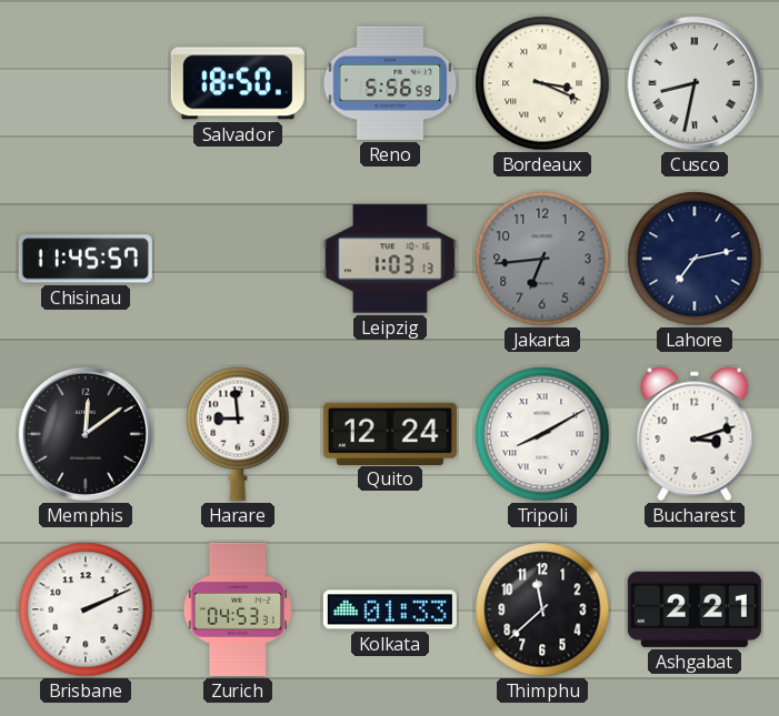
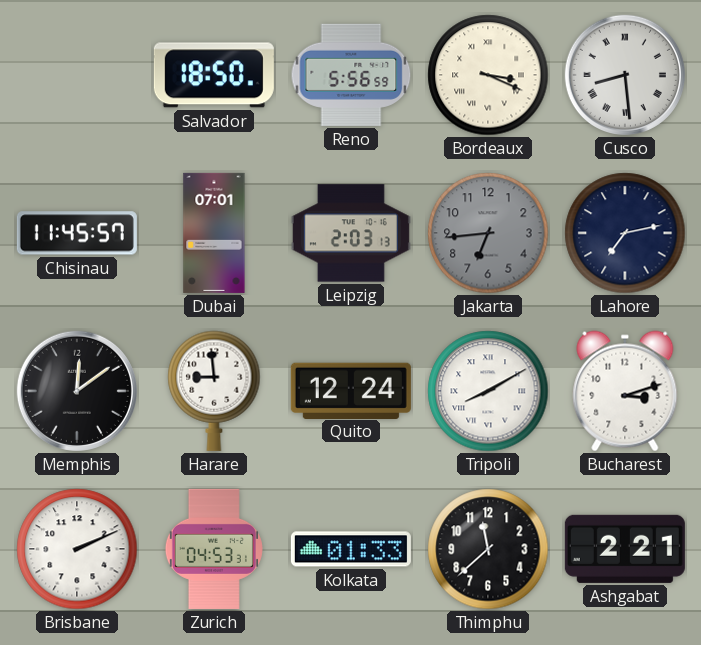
Cusco: 8:32 -> 8:29
Dubai: none -> 07:01
Leipzig: 1:03 -> 2:03
